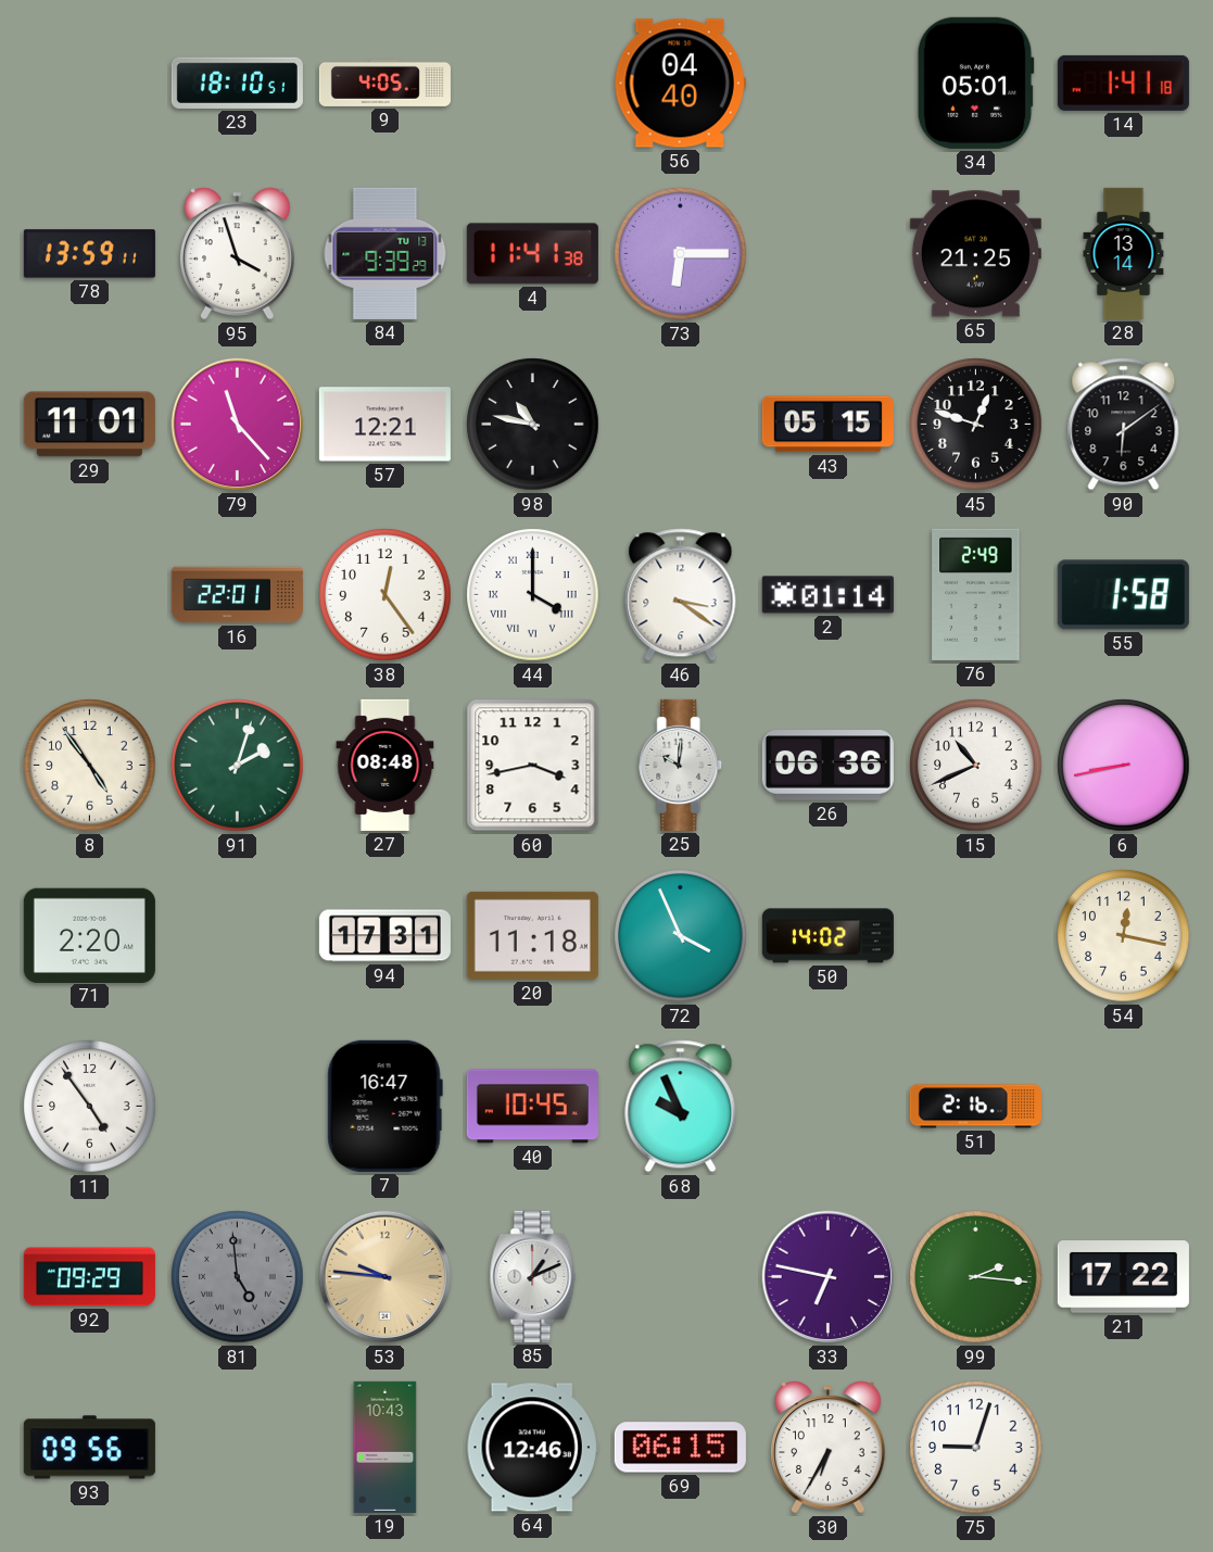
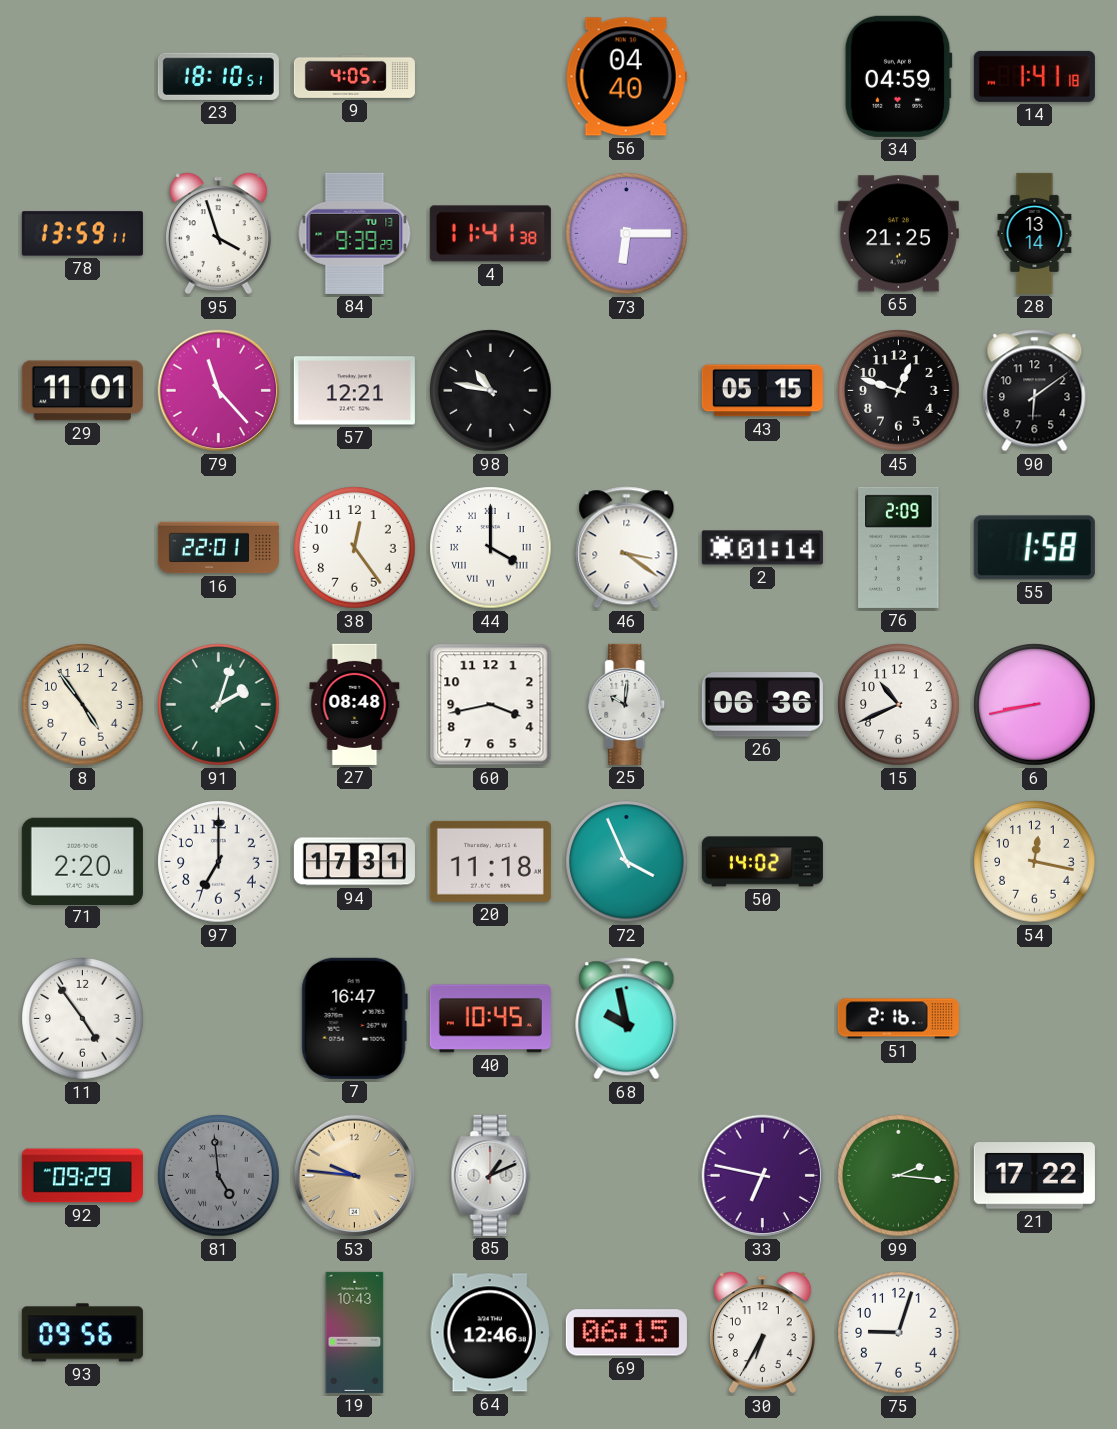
34: 05:01 -> 04:59
76: 2:49 -> 2:09
97: none -> 7:00
68: 9:56 -> 9:58
